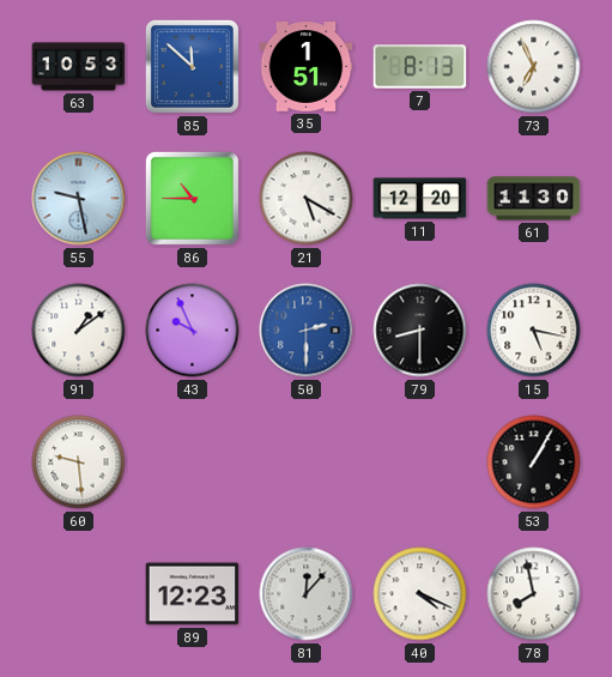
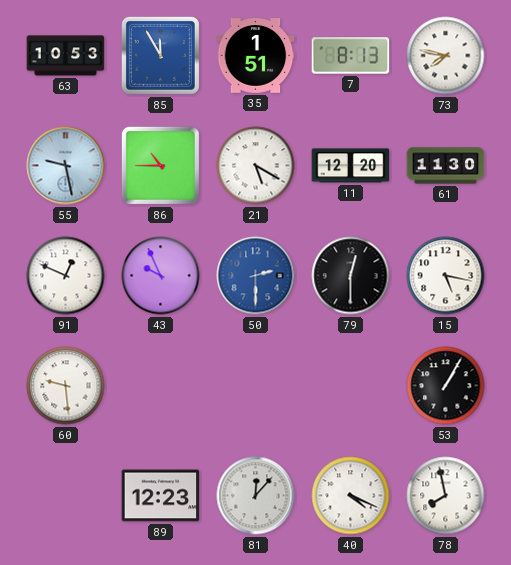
85: 11:52 -> 11:55
73: 6:56 -> 7:47
91: 1:09 -> 12:49
79: 8:30 -> 12:30
